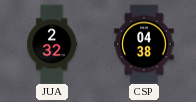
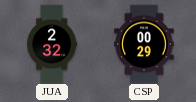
CSP: 04:38 -> 00:29
